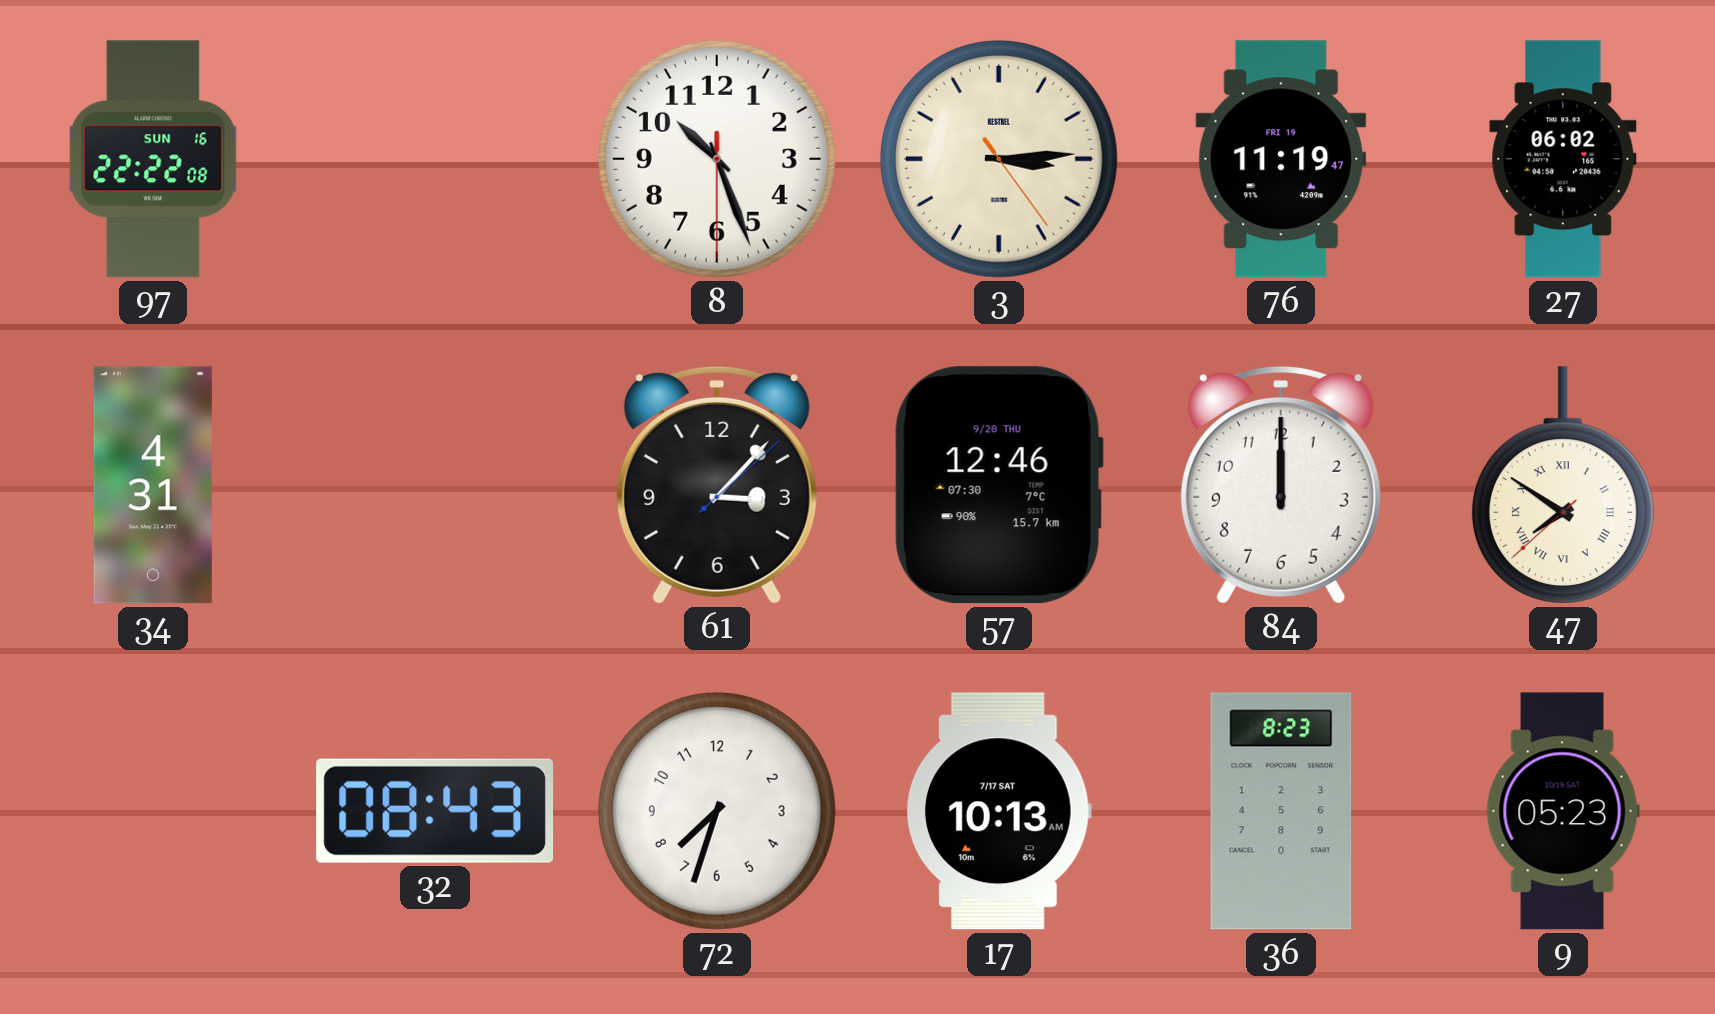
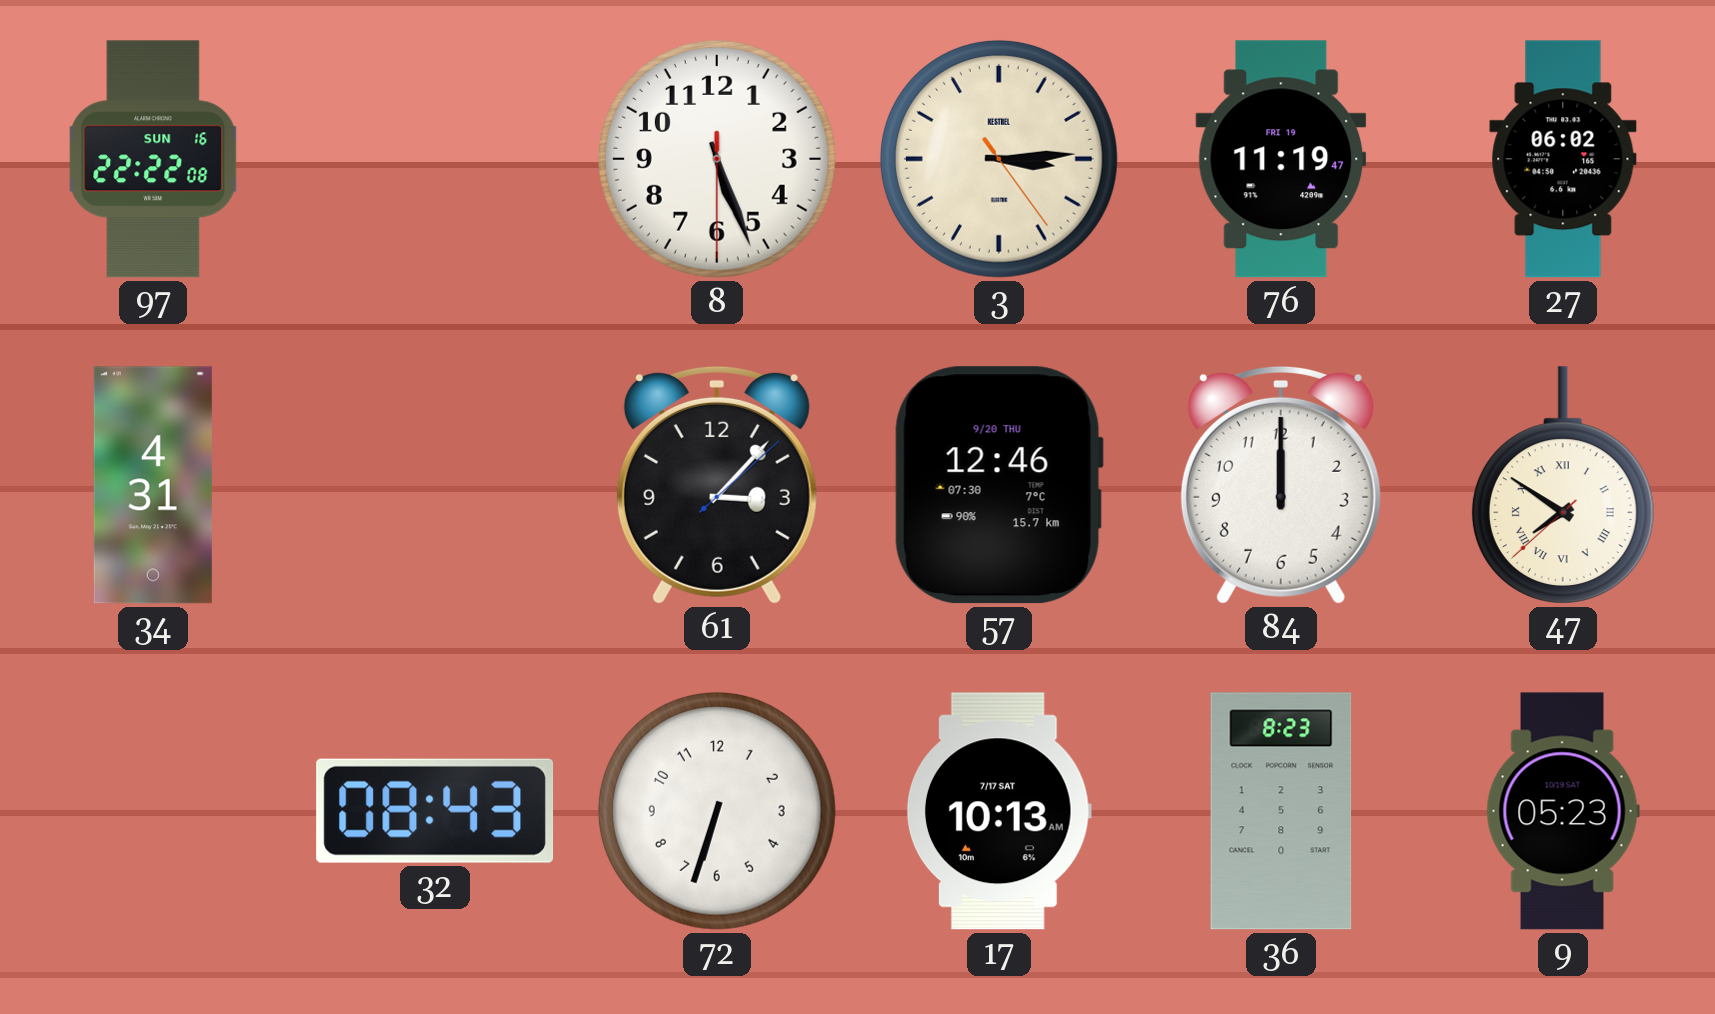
8: 10:26 -> 5:26
72: 7:33 -> 6:33
